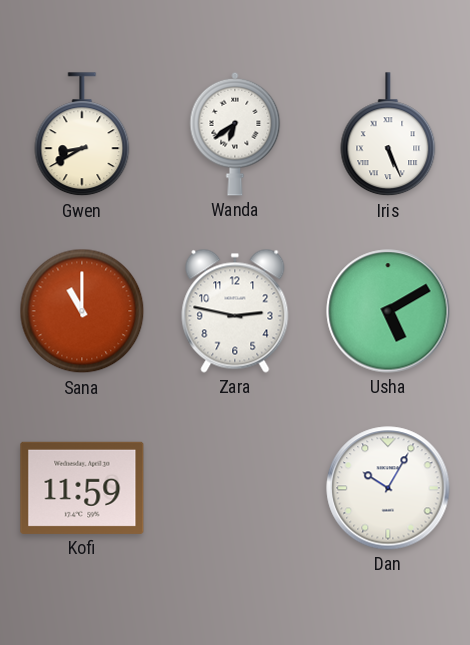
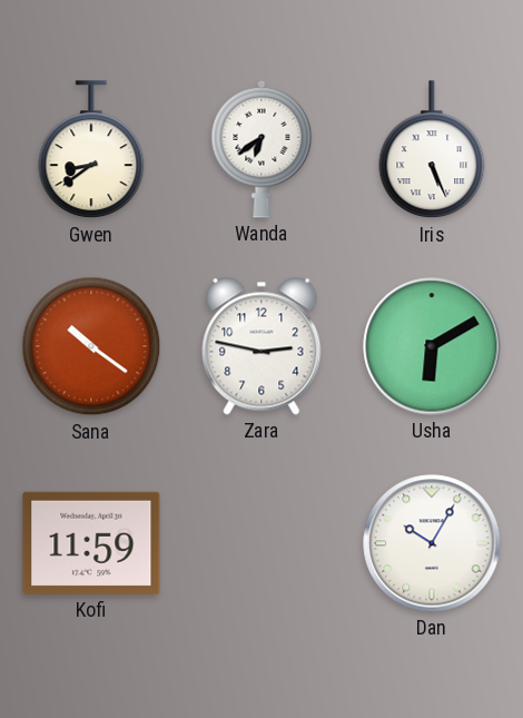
Gwen: 8:40 -> 8:39
Sana: 11:00 -> 10:21
Usha: 5:10 -> 6:10
